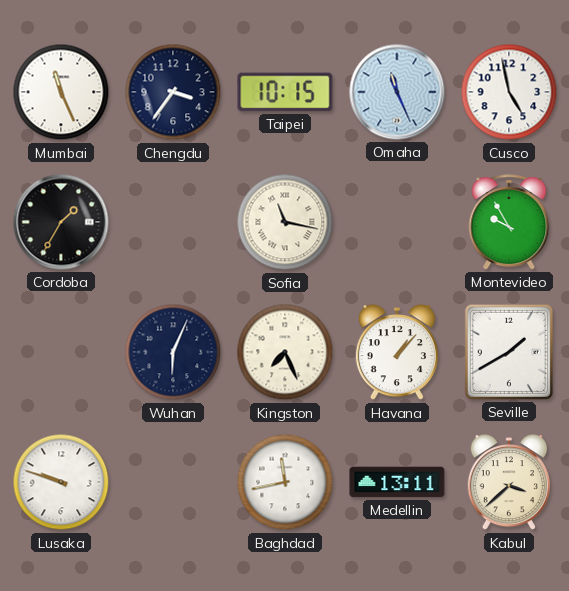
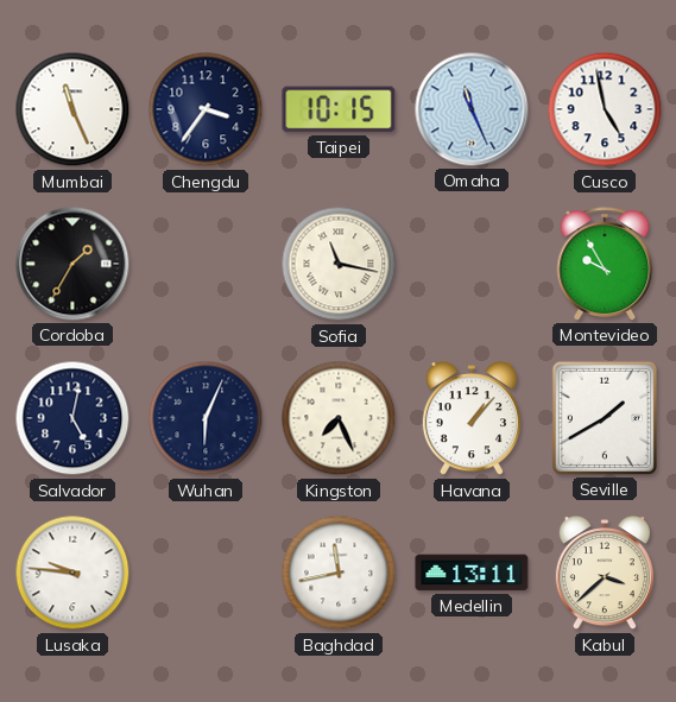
Salvador: none -> 5:02
Lusaka: 9:48 -> 9:46
